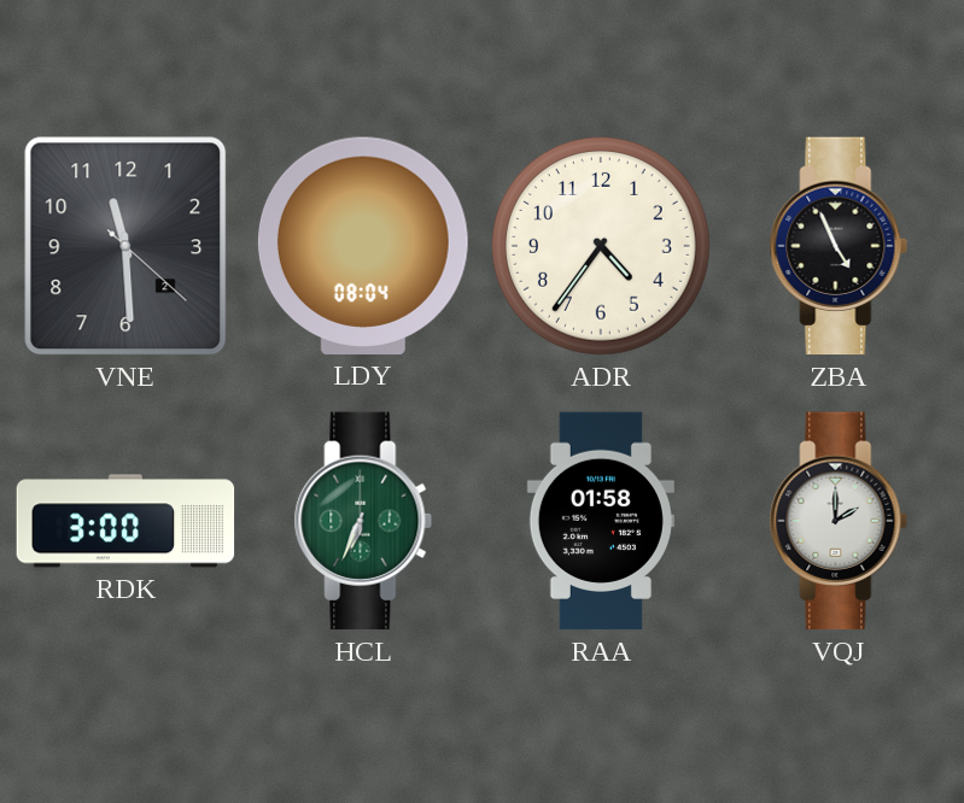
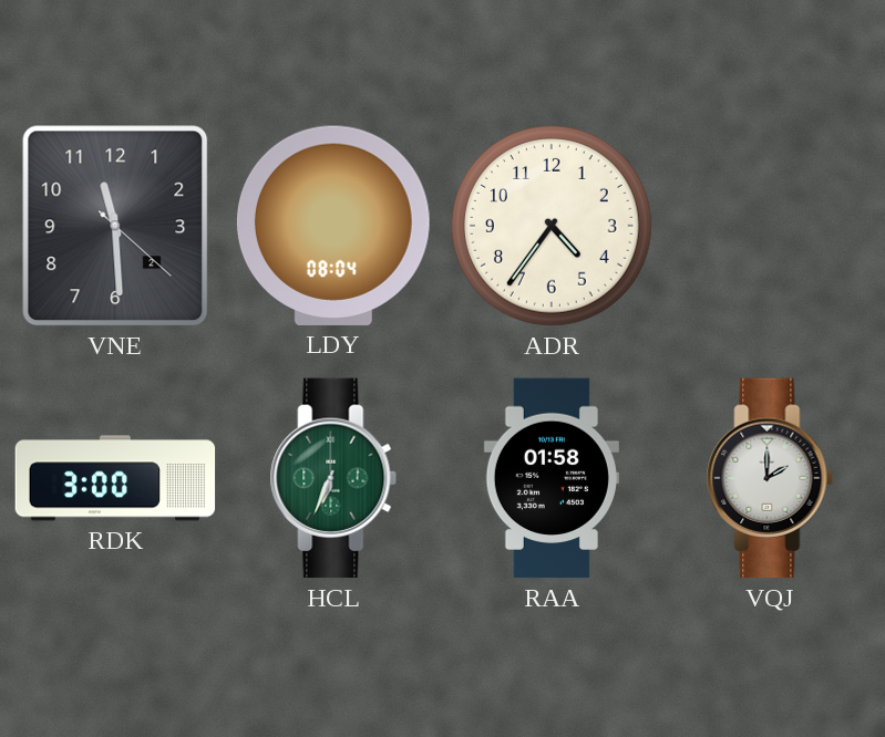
ZBA: 4:56 -> none
